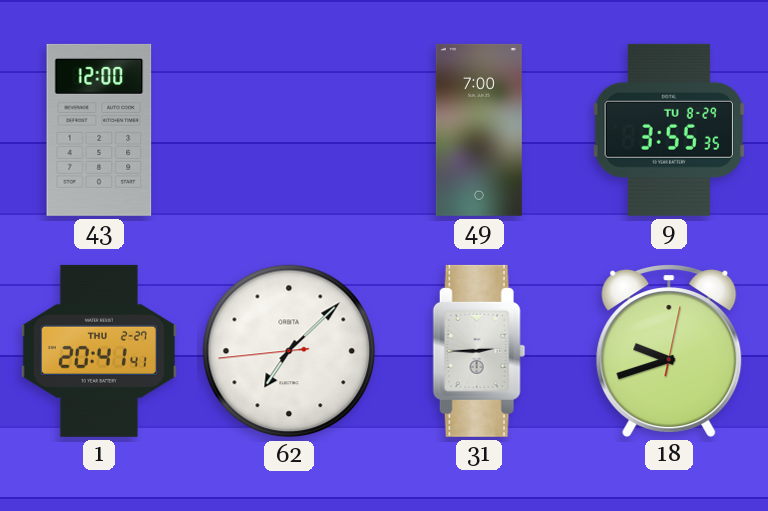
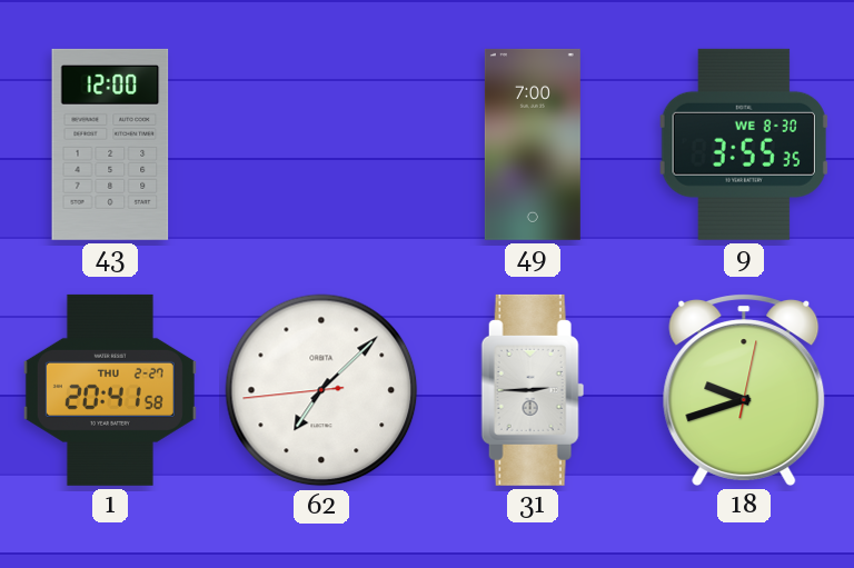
9 date: TU 8-29 -> WE 8-30
1: 20:41:41 -> 20:41:58
